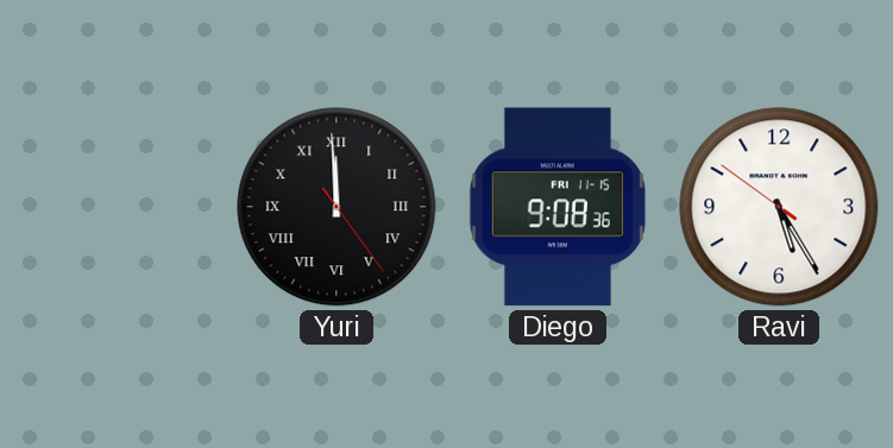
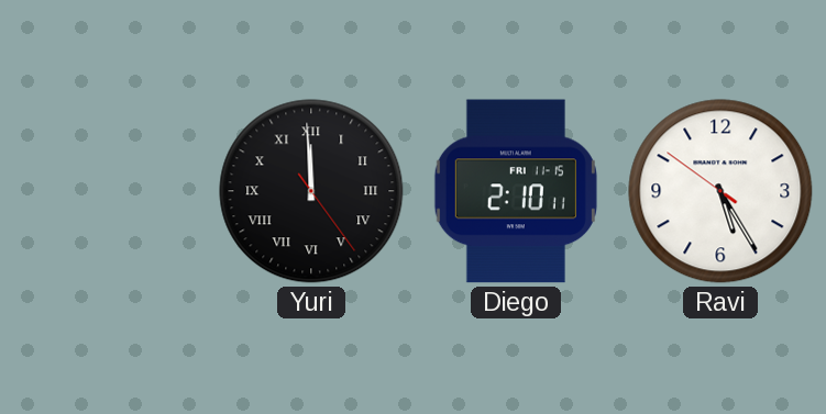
Diego: 9:08 -> 2:10
